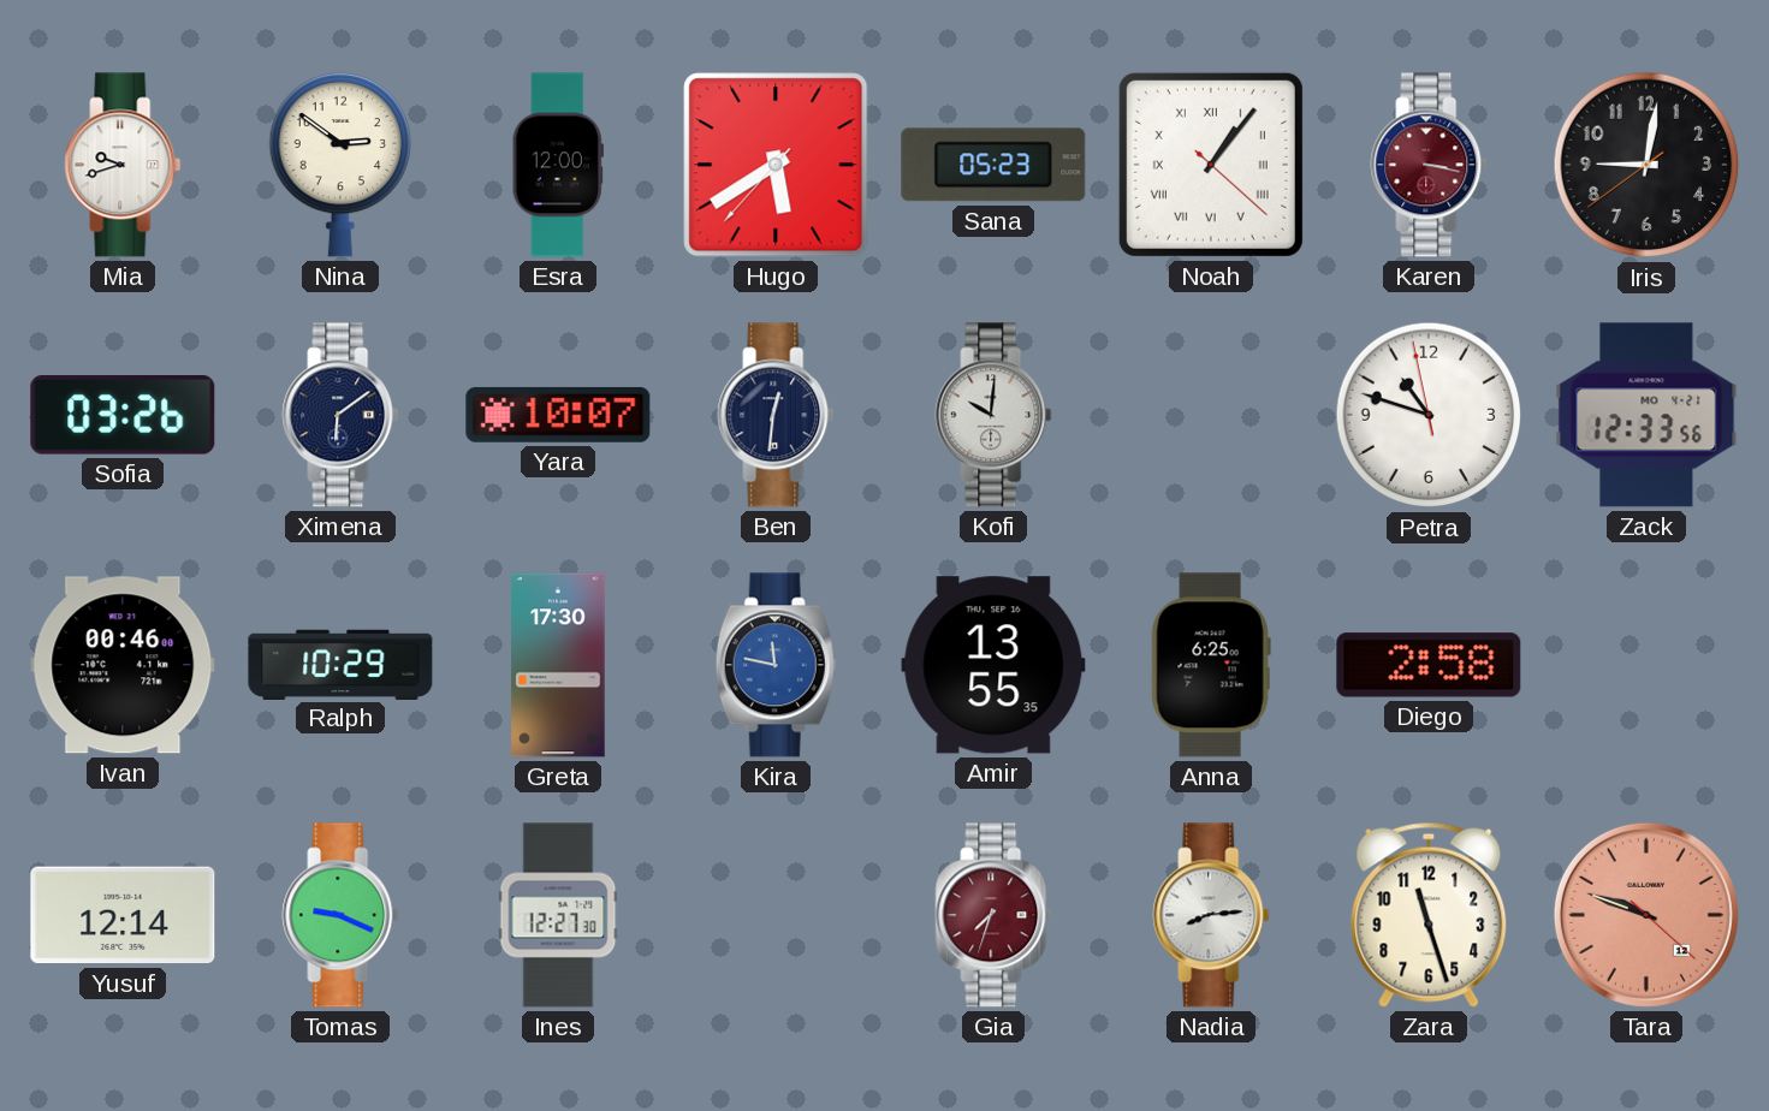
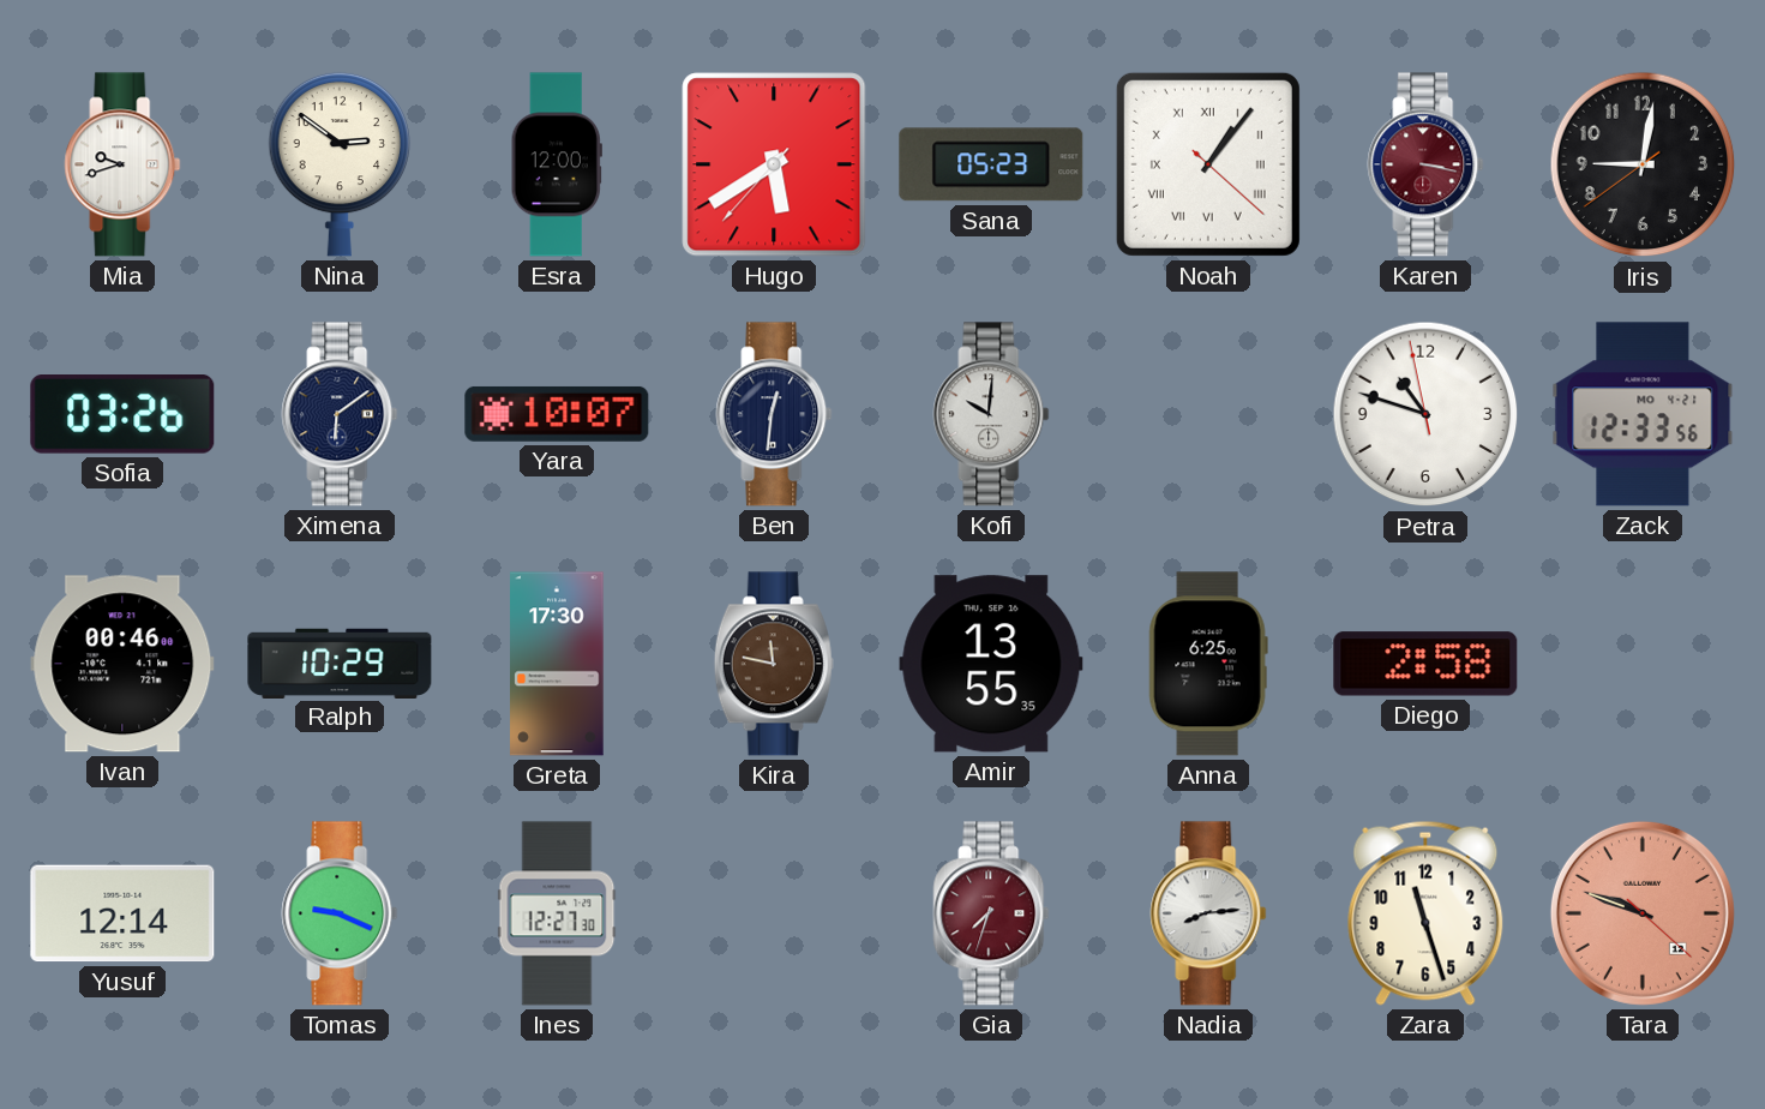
Kira dial: blue -> brown
